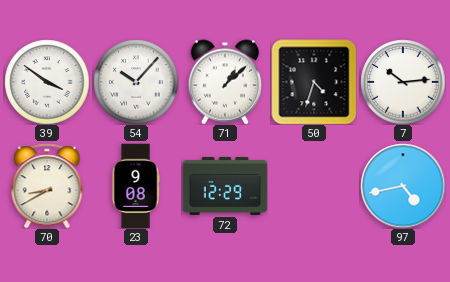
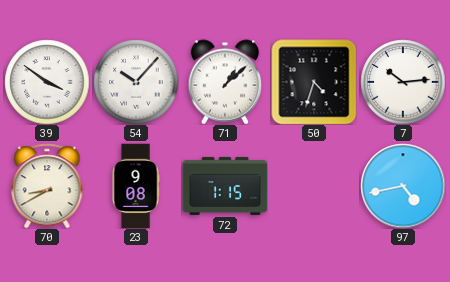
72: 12:29 -> 1:15
